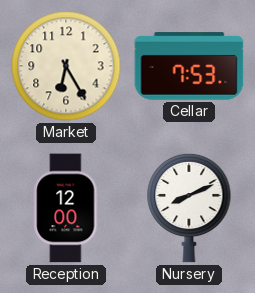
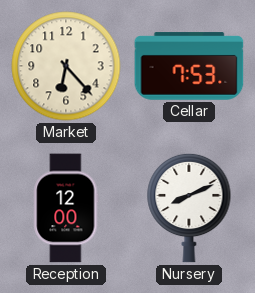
Market: 6:25 -> 6:23
